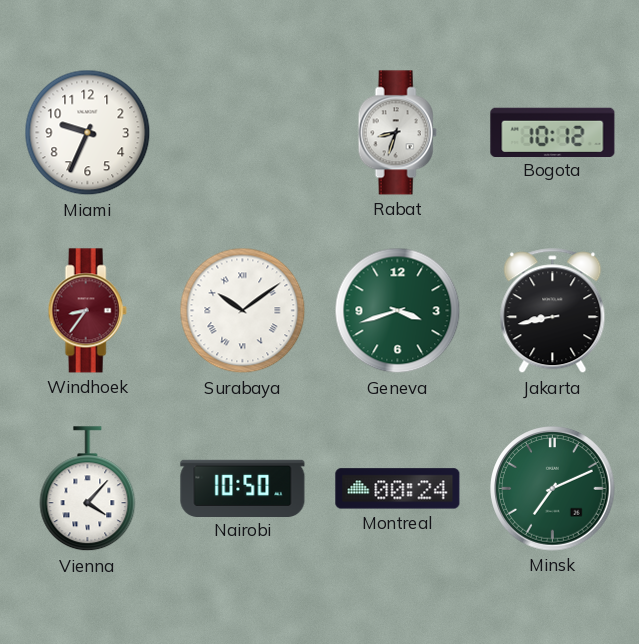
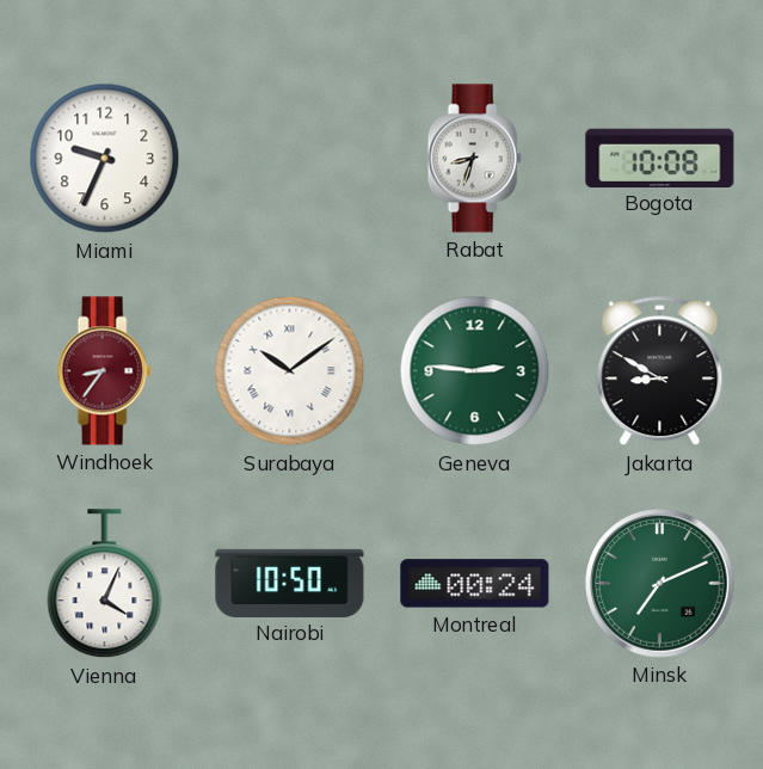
Bogota: 10:12 -> 10:08
Geneva: 3:42 -> 2:46
Jakarta: 8:43 -> 8:50
Vienna: 4:07 -> 4:04
